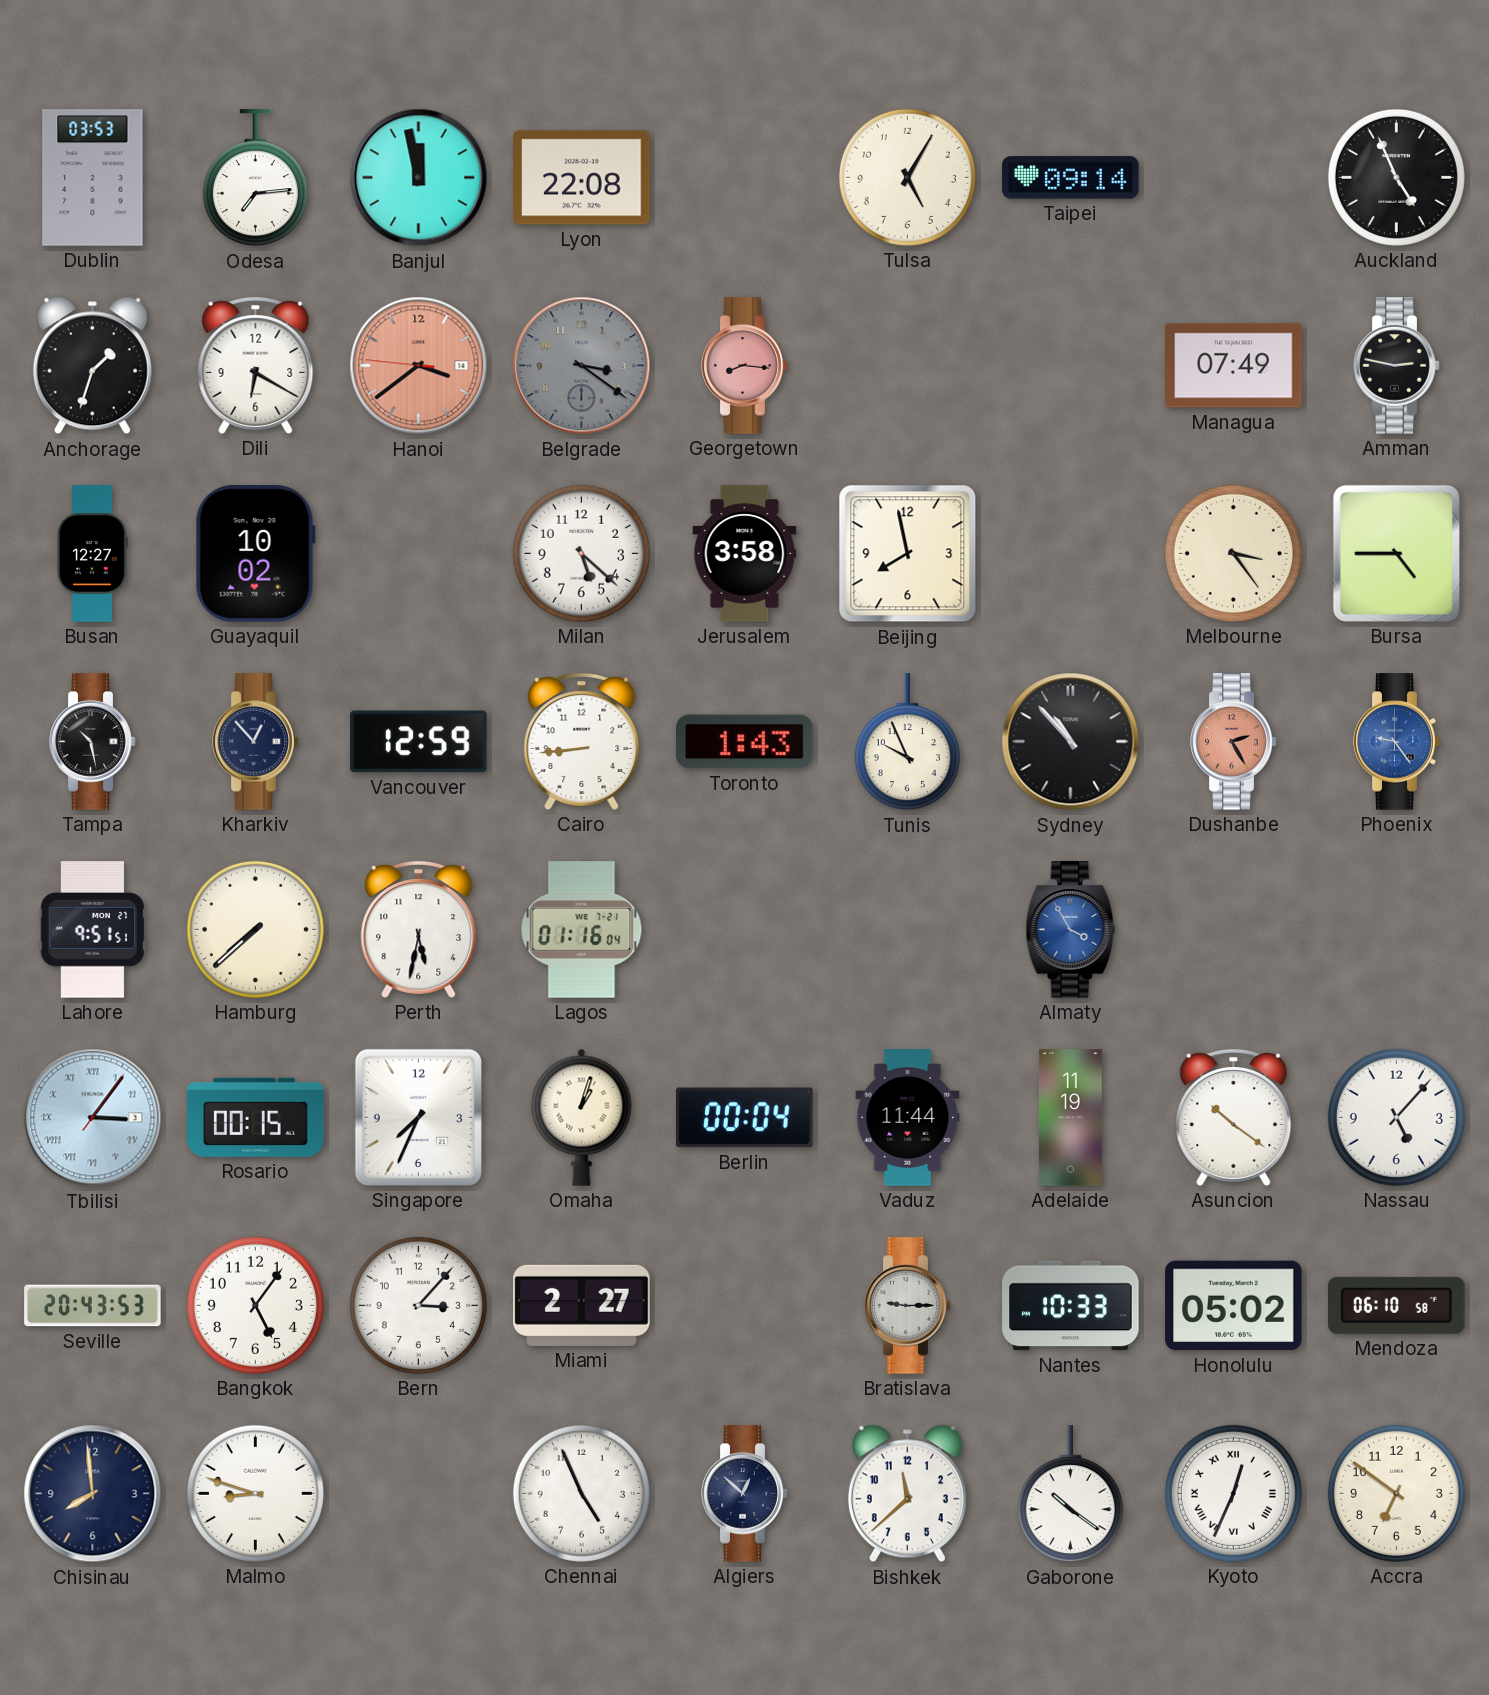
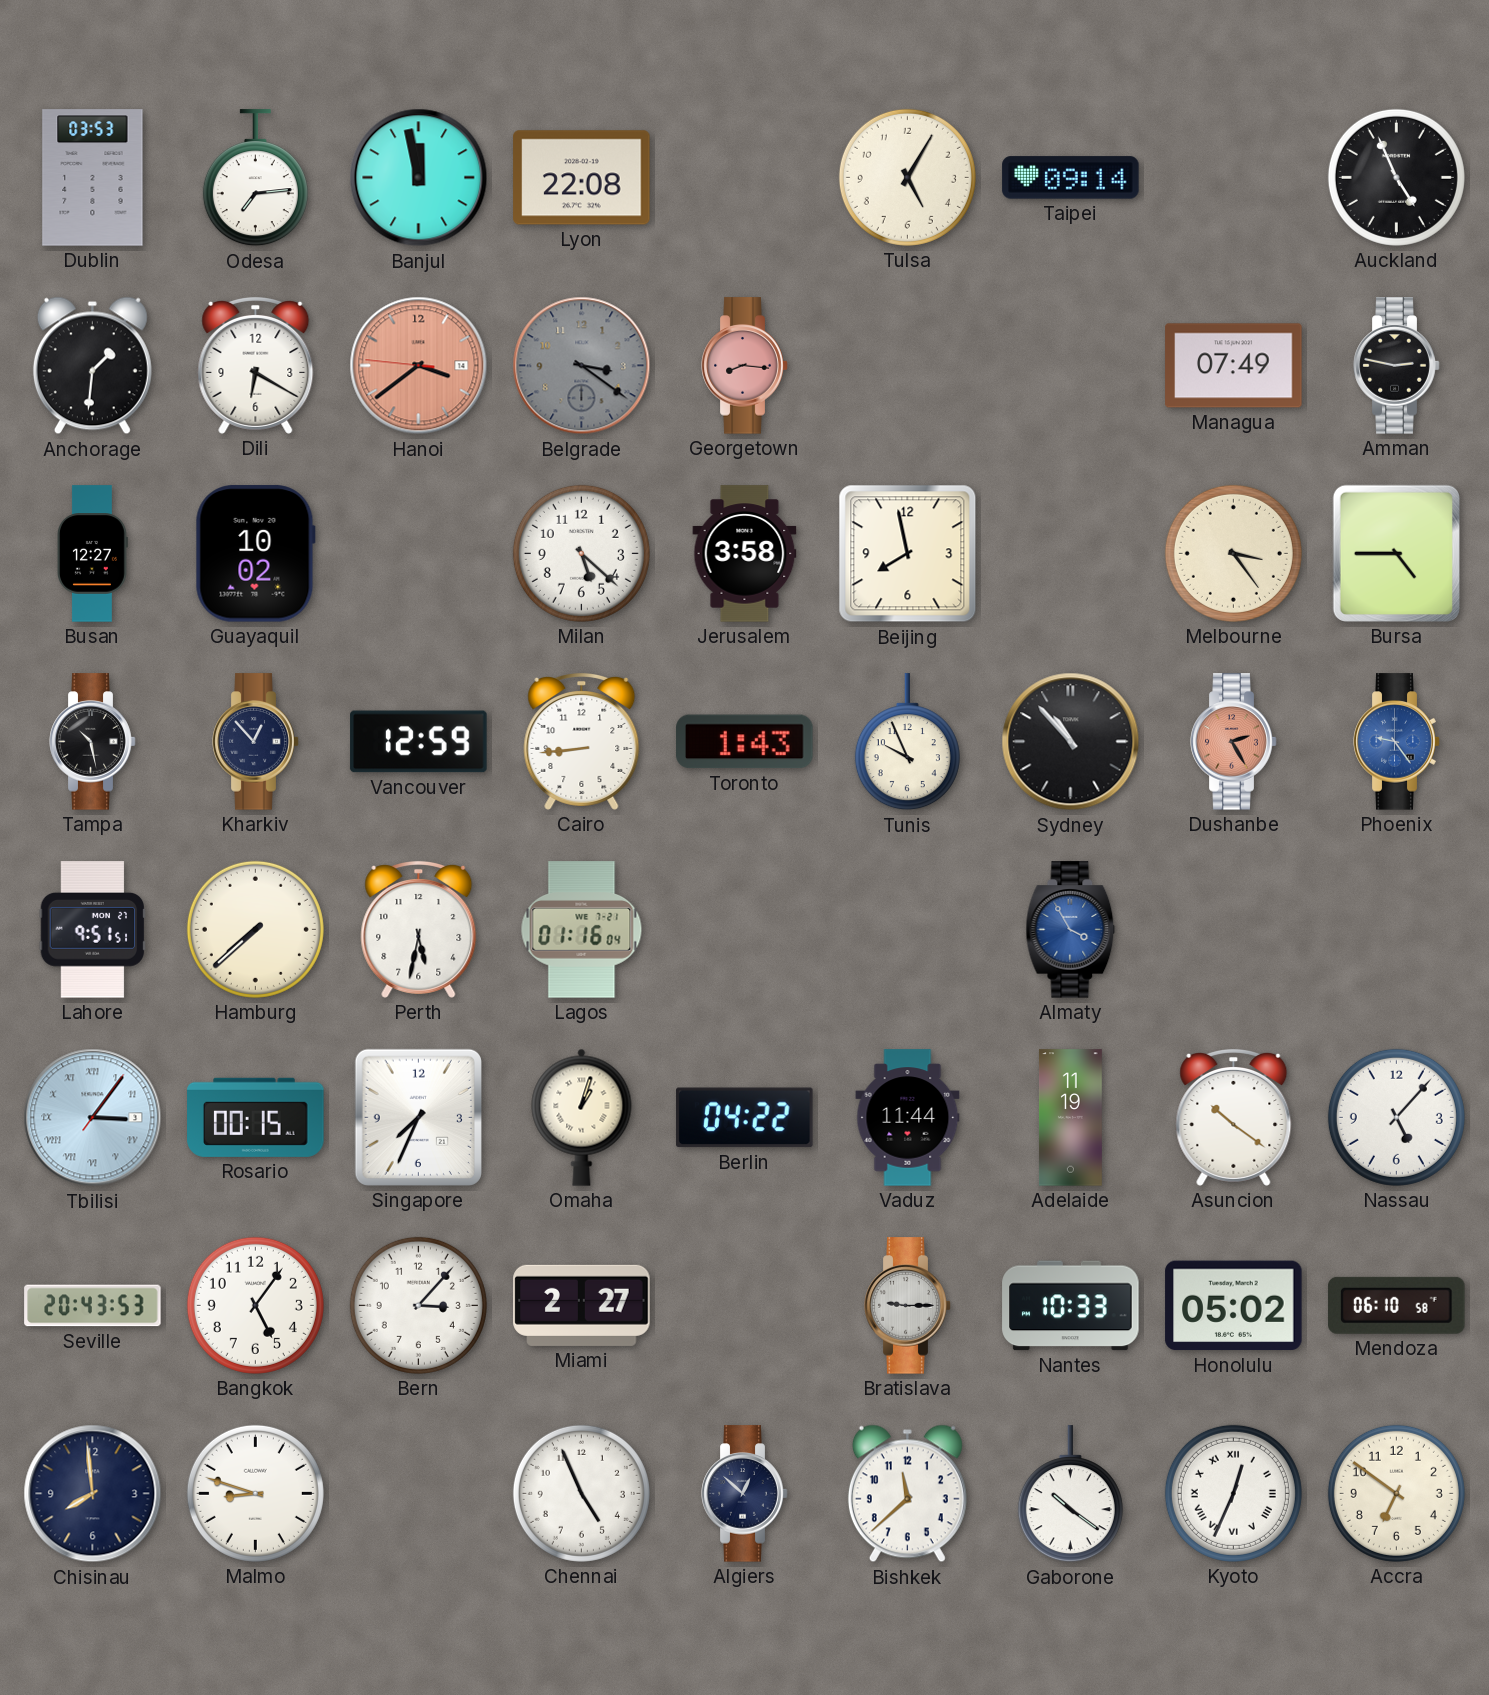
Anchorage: 1:33 -> 1:31
Berlin: 00:04 -> 04:22
